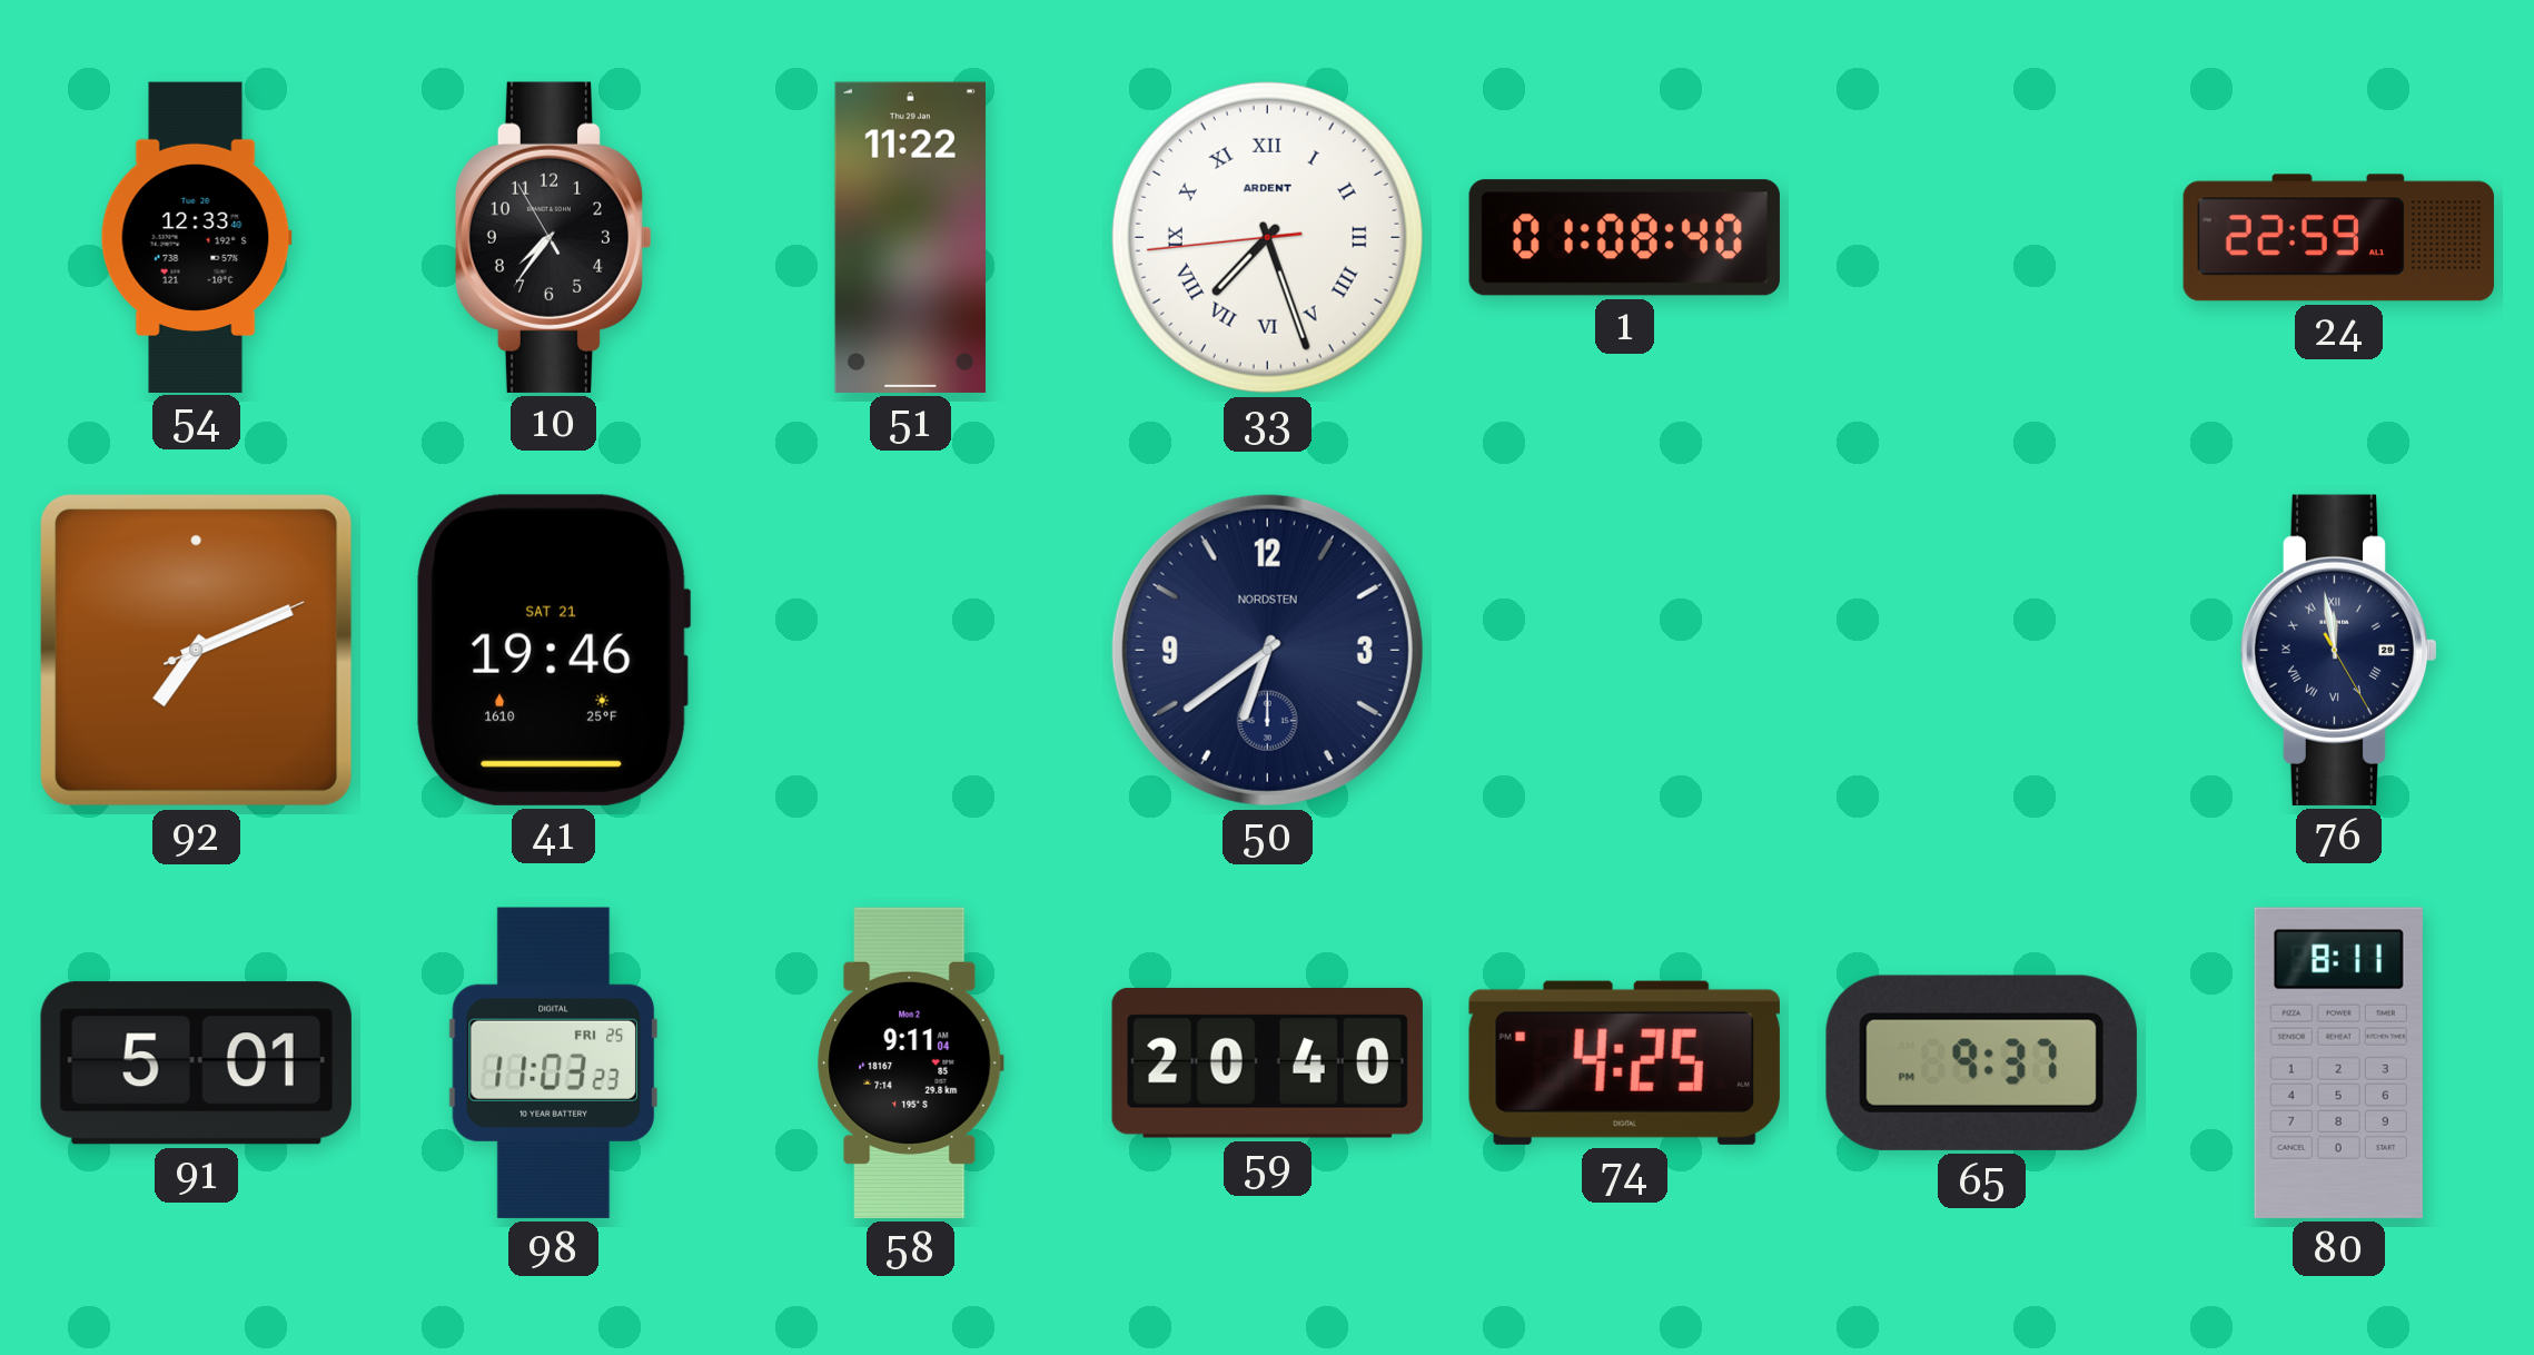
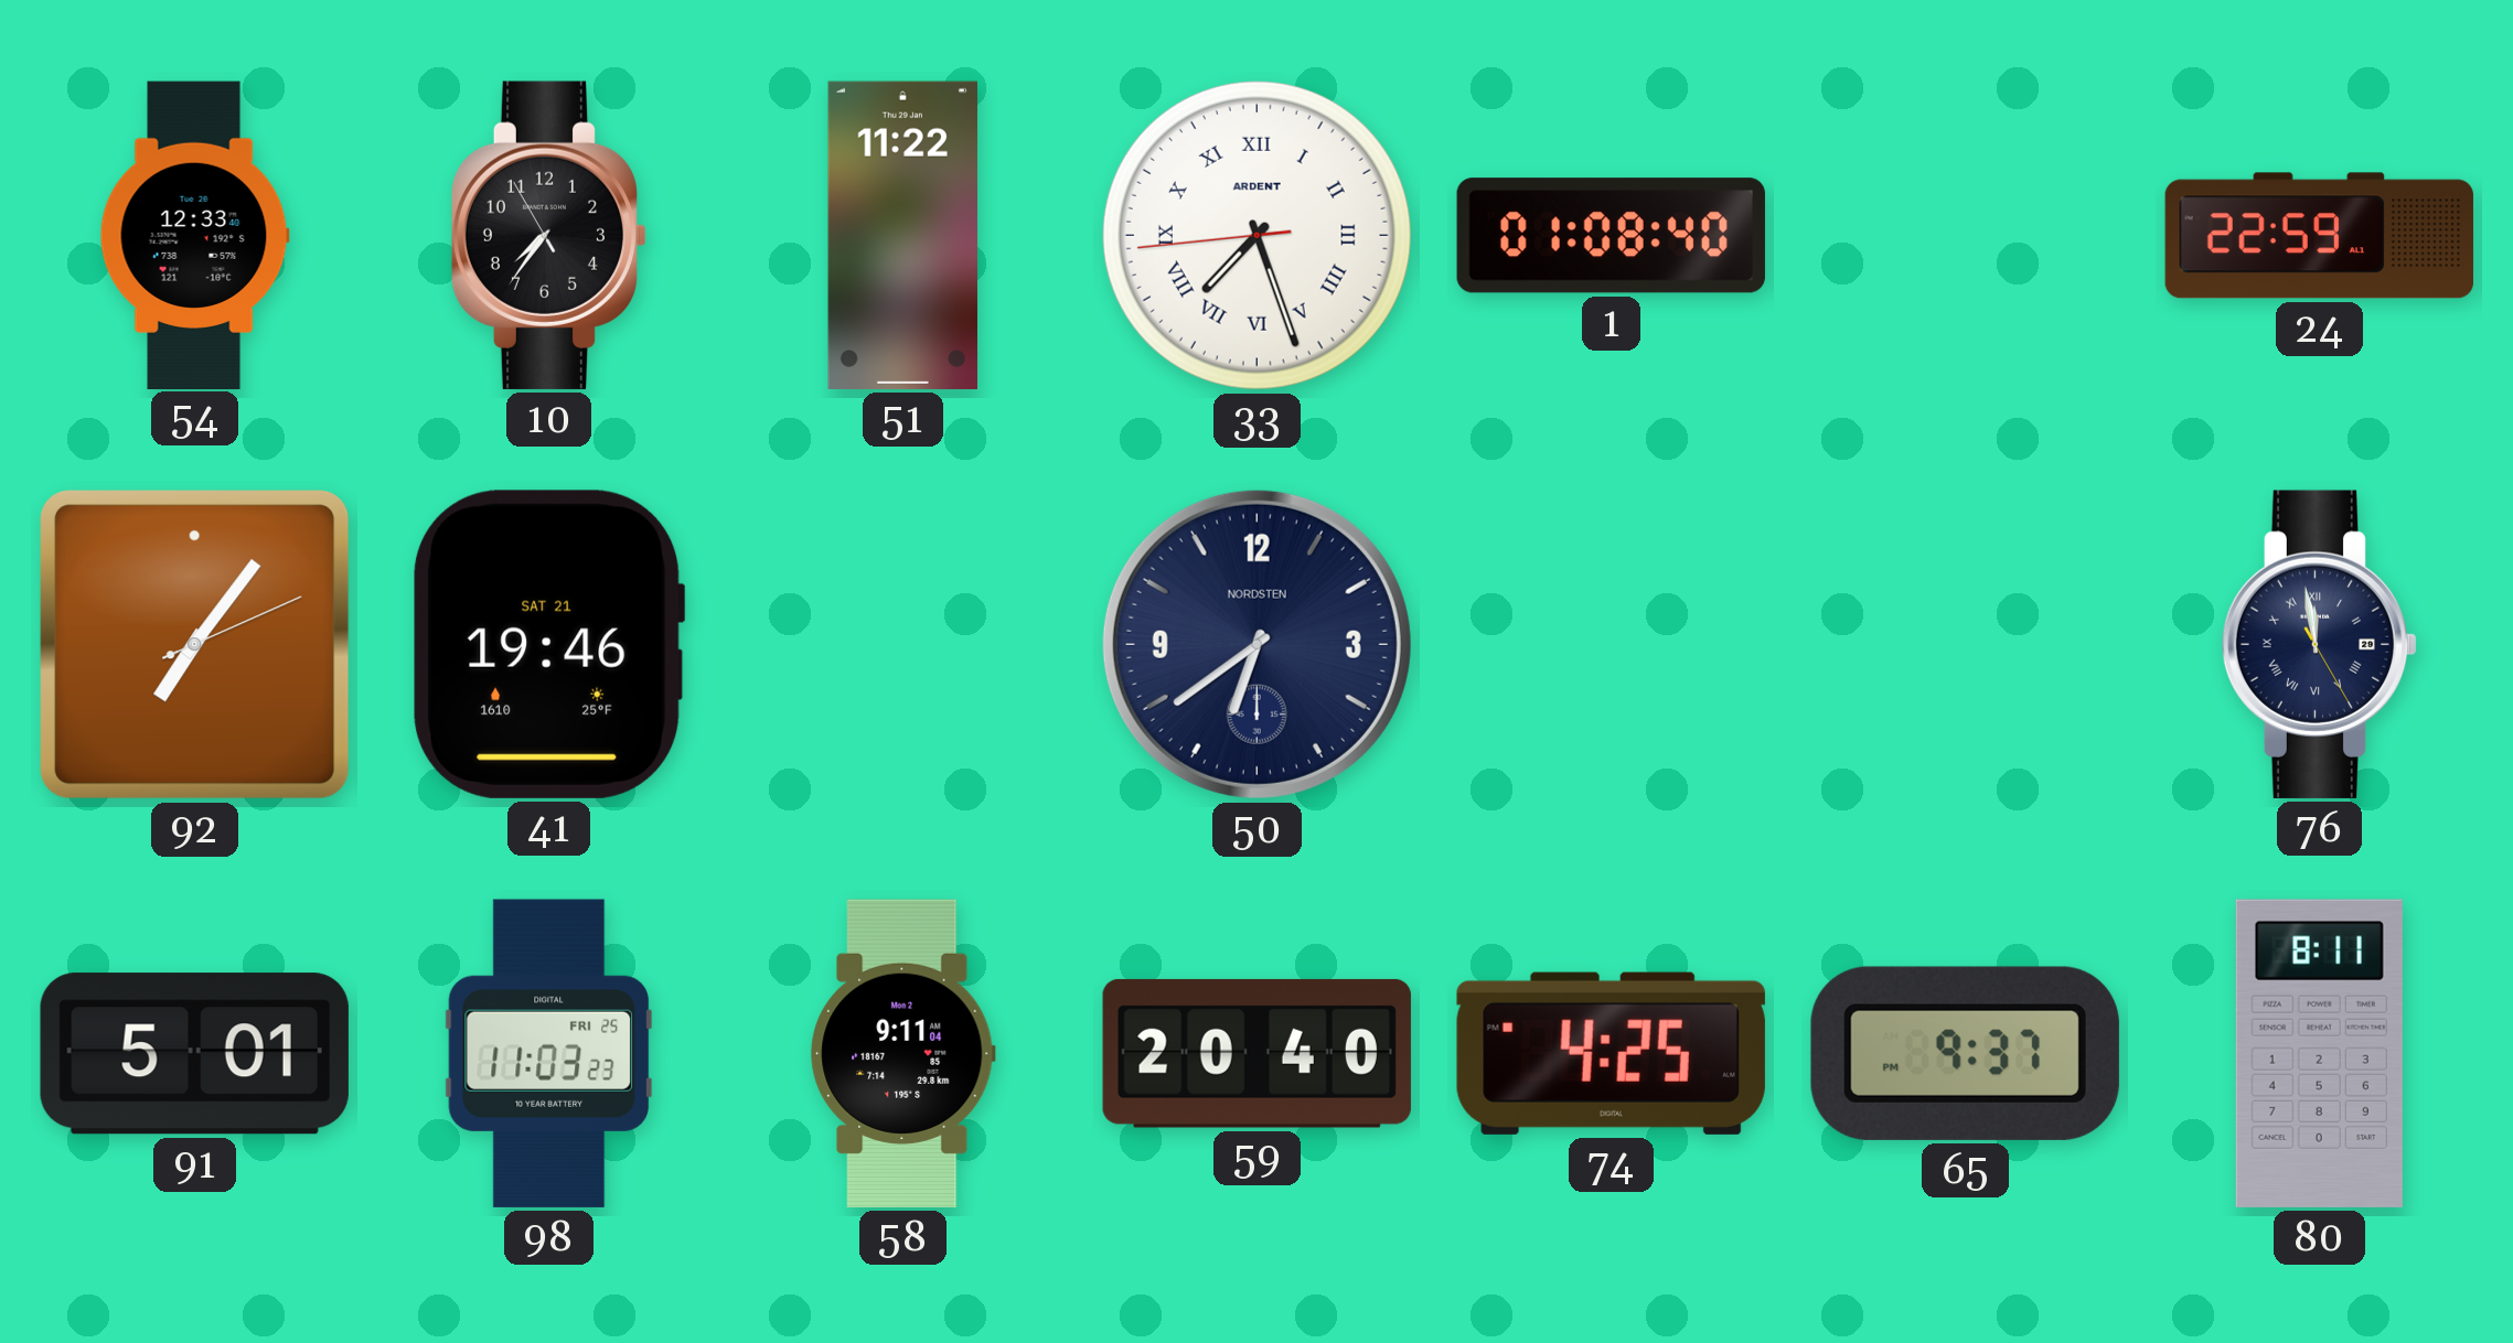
92: 7:11 -> 7:06
